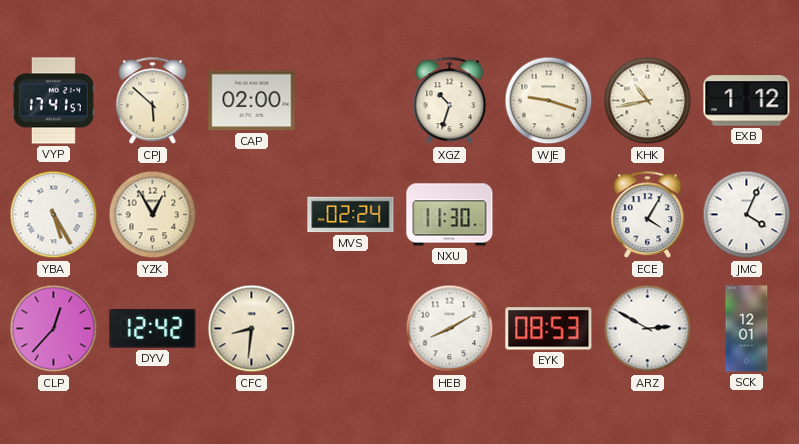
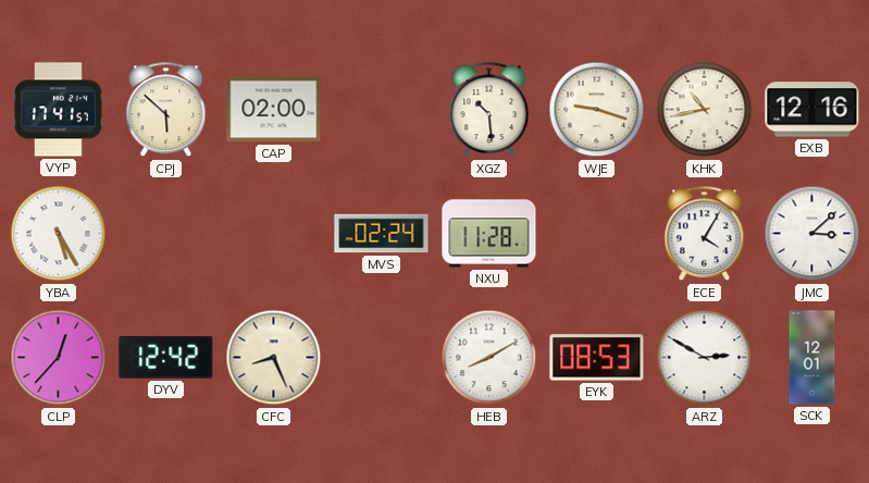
XGZ: 10:33 -> 10:29
EXB: 1:12 -> 12:16
YZK: 12:55 -> none
NXU: 11:30 -> 11:28
JMC: 4:04 -> 3:08
CFC: 8:31 -> 8:26
